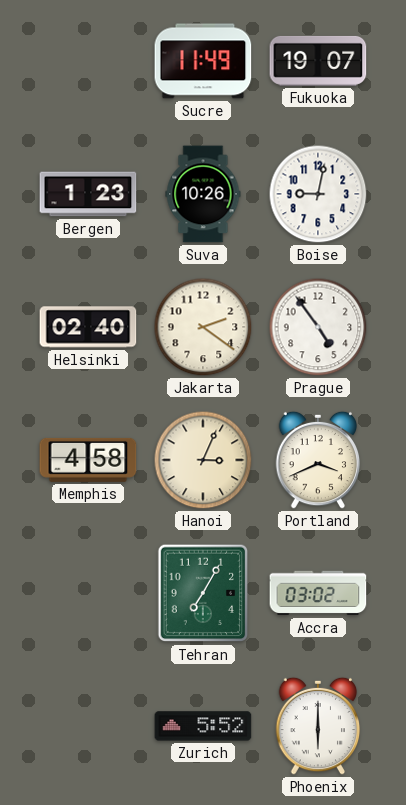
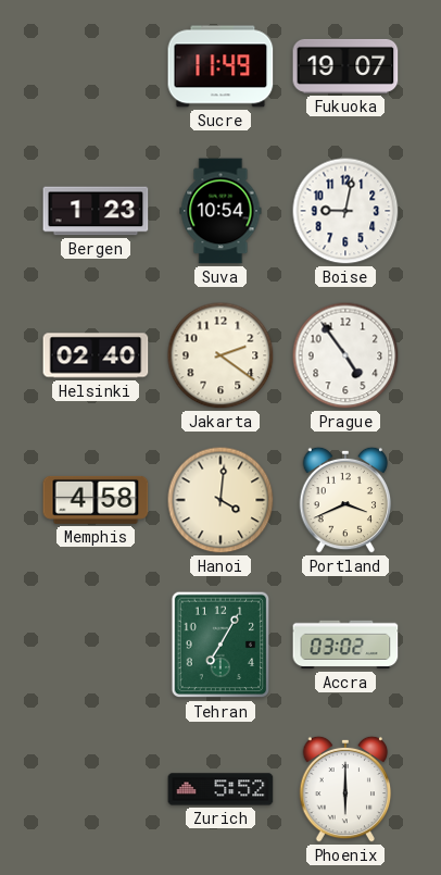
Suva: 10:26 -> 10:54
Hanoi: 3:04 -> 4:01
